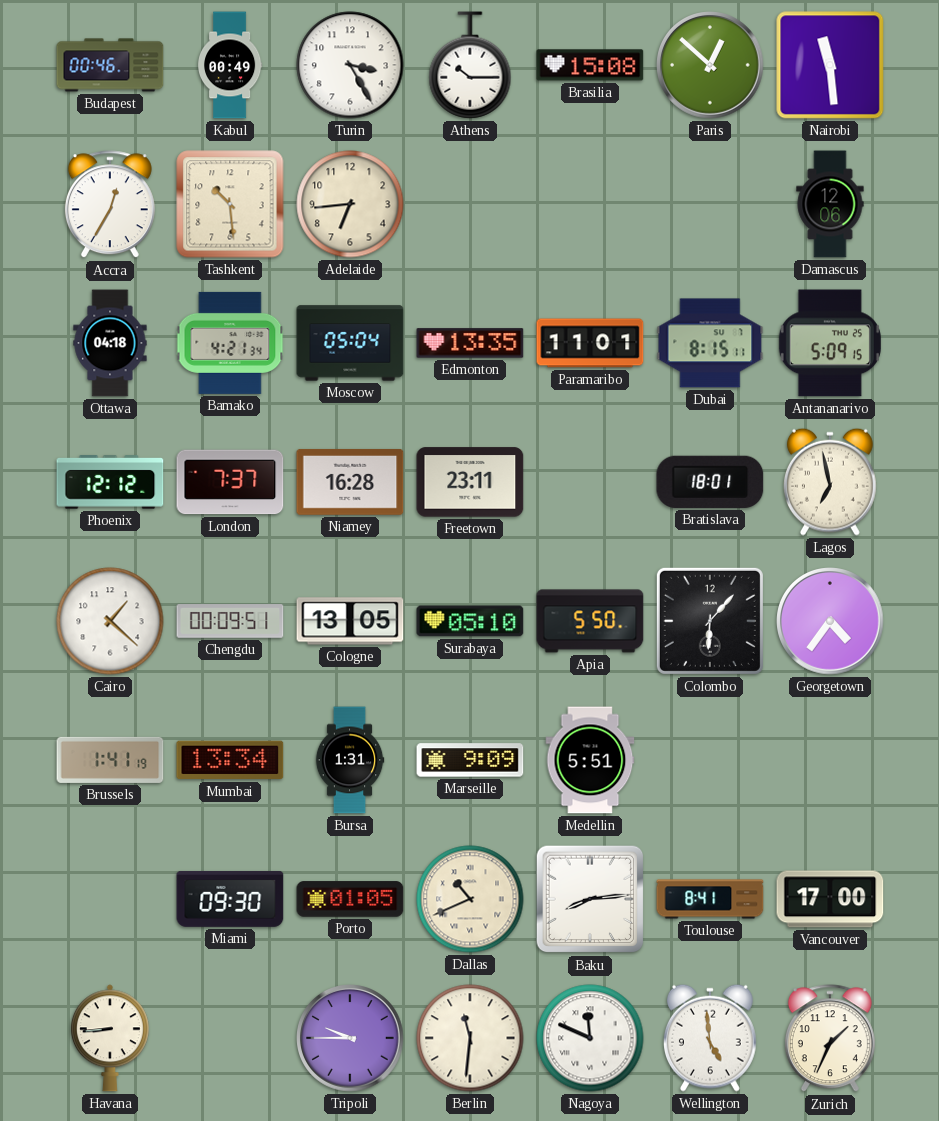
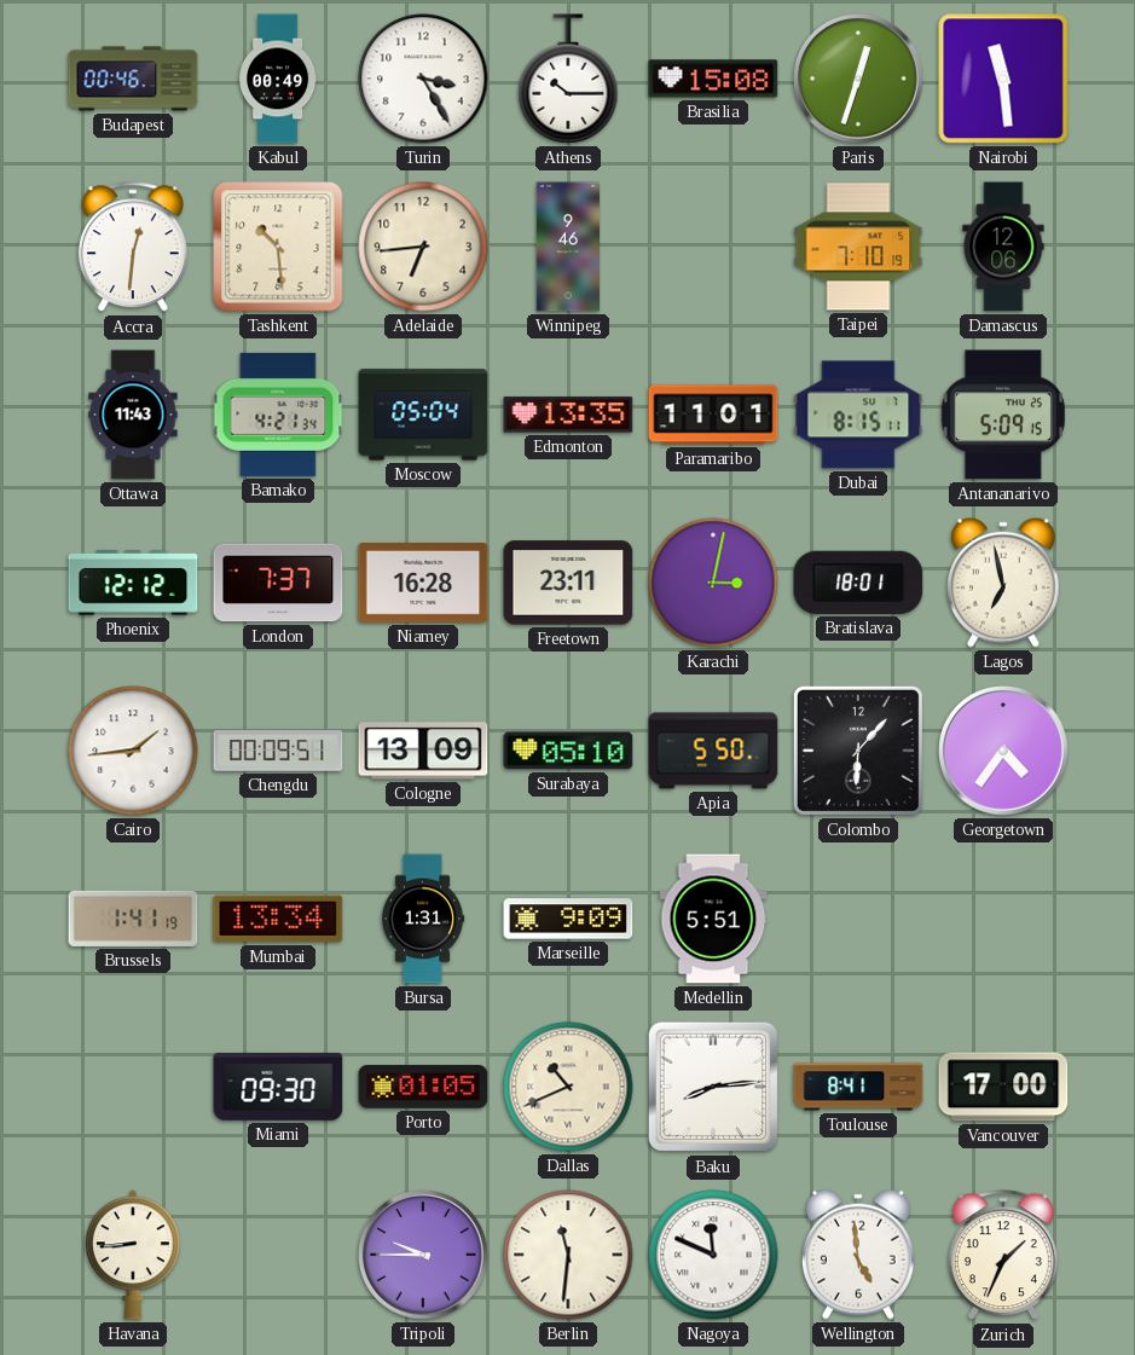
Paris: 12:52 -> 12:33
Accra: 12:35 -> 12:31
Winnipeg: none -> 9:46
Taipei: none -> 7:10
Ottawa: 04:18 -> 11:43
Karachi: none -> 3:02
Cairo: 1:22 -> 1:44
Cologne: 13:05 -> 13:09
